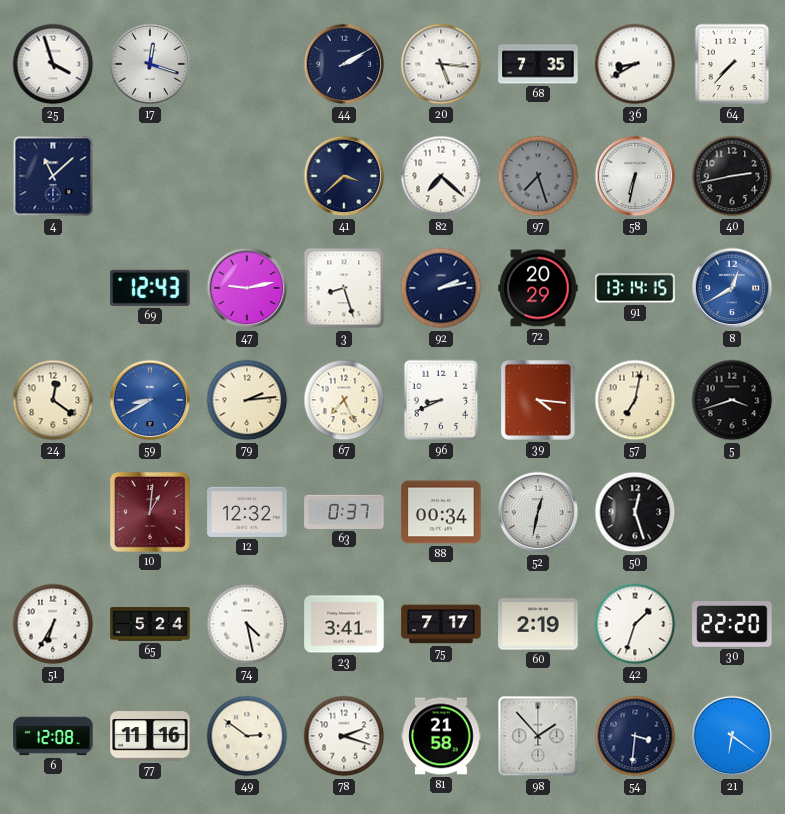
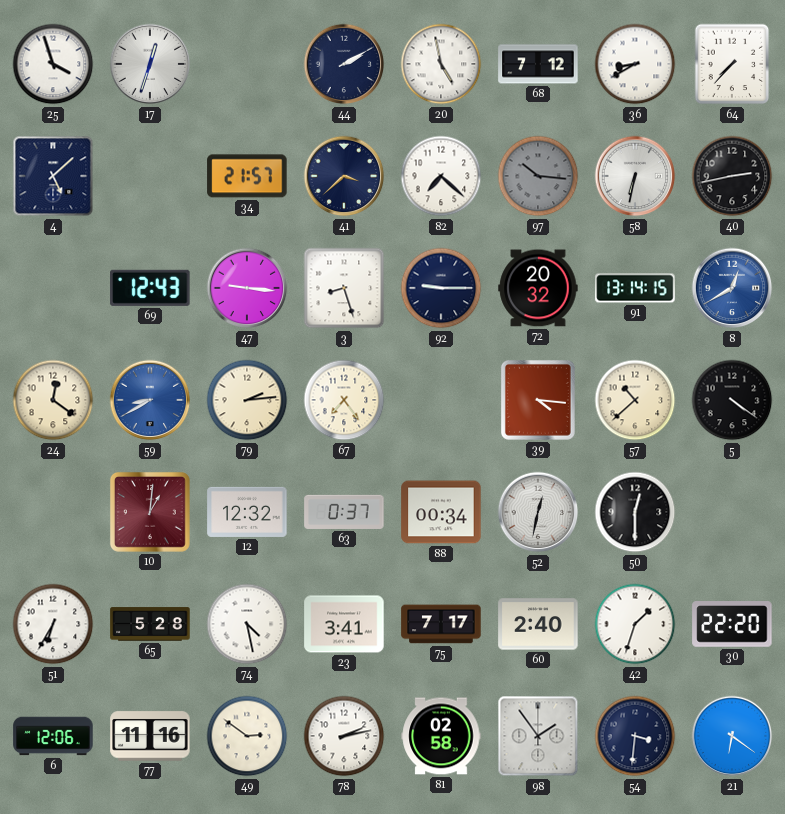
17: 12:18 -> 12:33
20: 5:16 -> 4:58
68: 7:35 -> 7:12
4: 11:08 -> 5:08
34: none -> 21:57
97: 7:27 -> 10:16
47: 9:13 -> 9:16
92: 2:13 -> 9:15
72: 20:29 -> 20:32
67: 7:26 -> 7:24
96: 8:41 -> none
57: 7:02 -> 10:38
5: 3:42 -> 4:21
50: 12:27 -> 12:30
65: 5:24 -> 5:28
60: 2:19 -> 2:40
6: 12:08 -> 12:06
78: 2:18 -> 2:13
81: 21:58 -> 02:58
98: 1:53 -> 1:54
